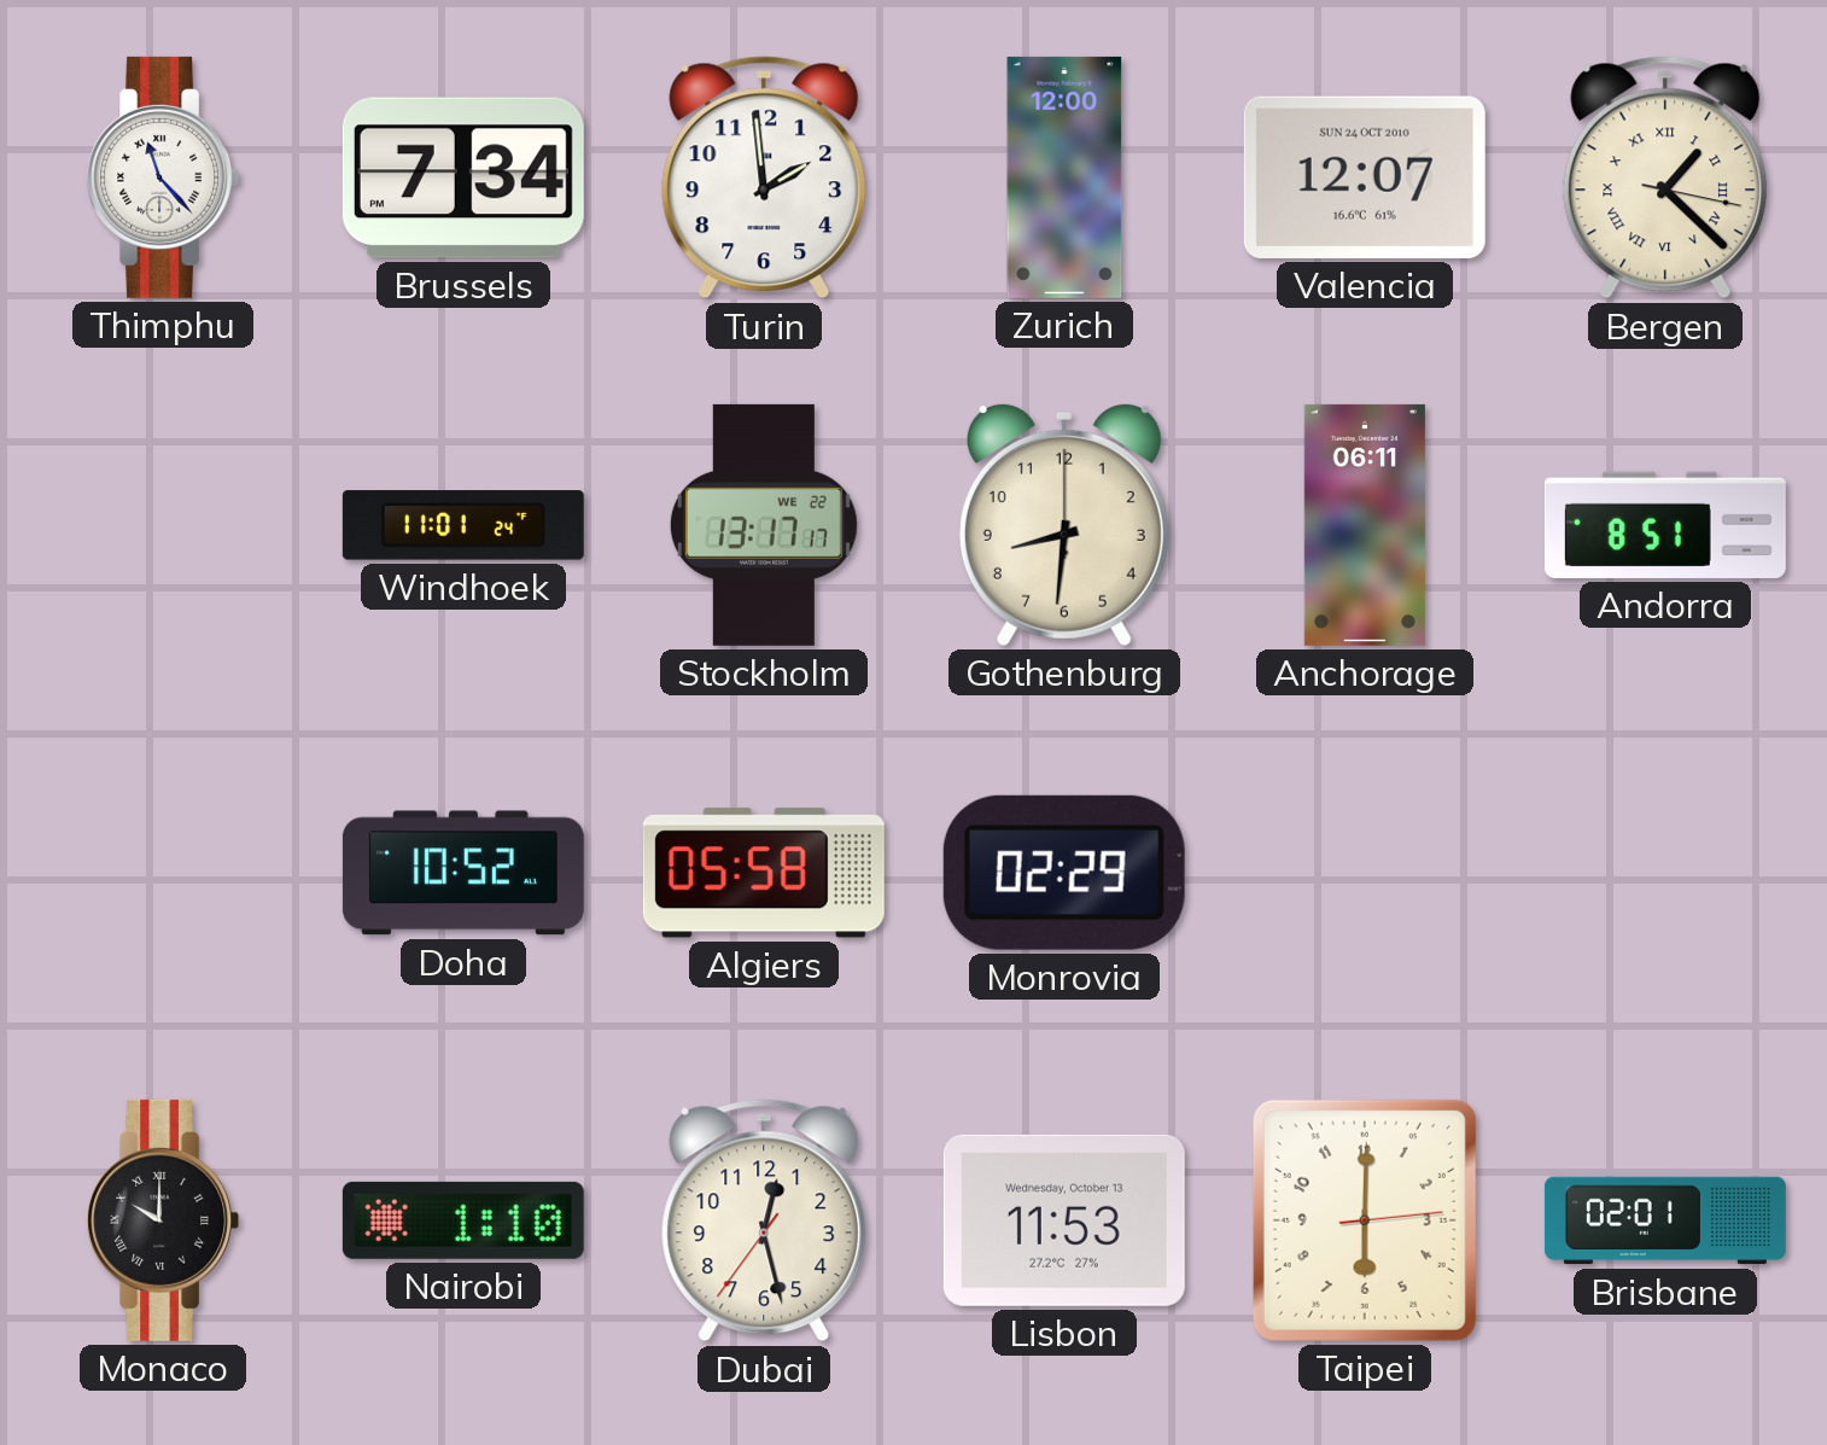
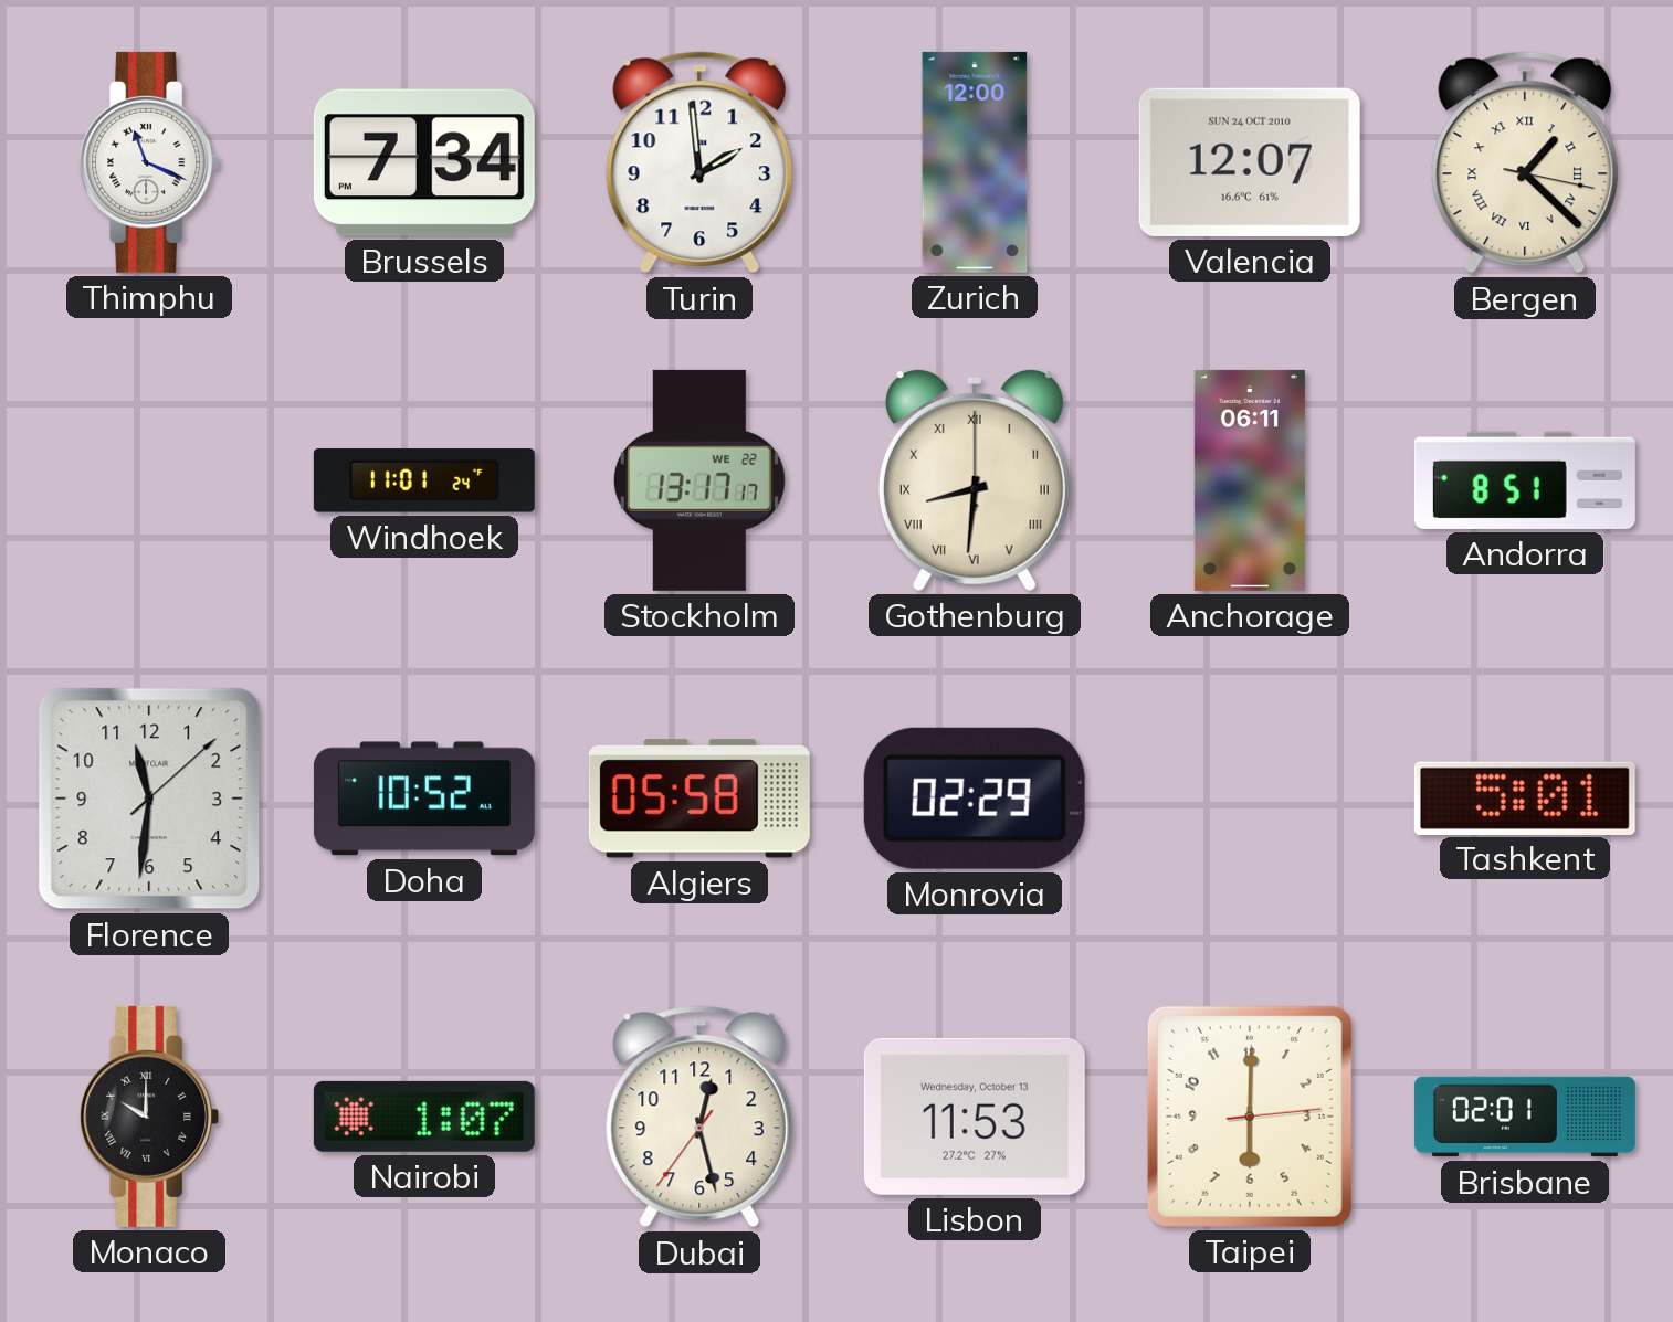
Thimphu: 11:23 -> 11:19
Gothenburg numerals: Arabic -> Roman
Florence: none -> 11:31
Tashkent: none -> 5:01
Nairobi: 1:10 -> 1:07
